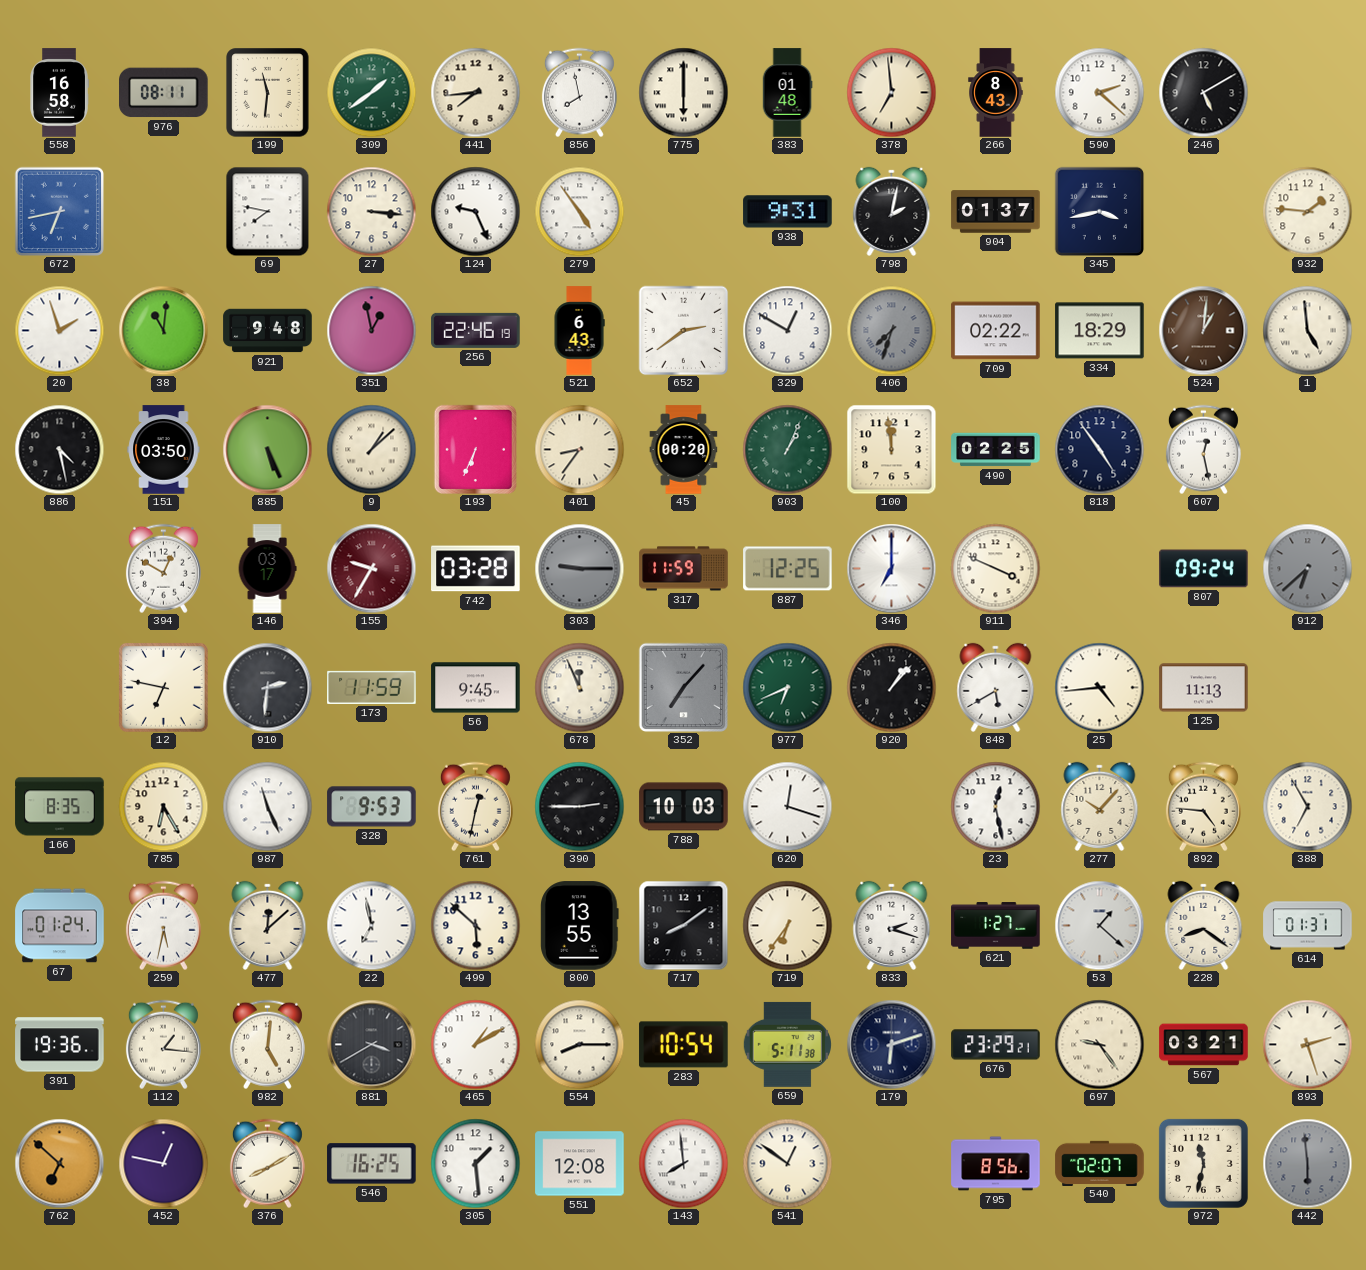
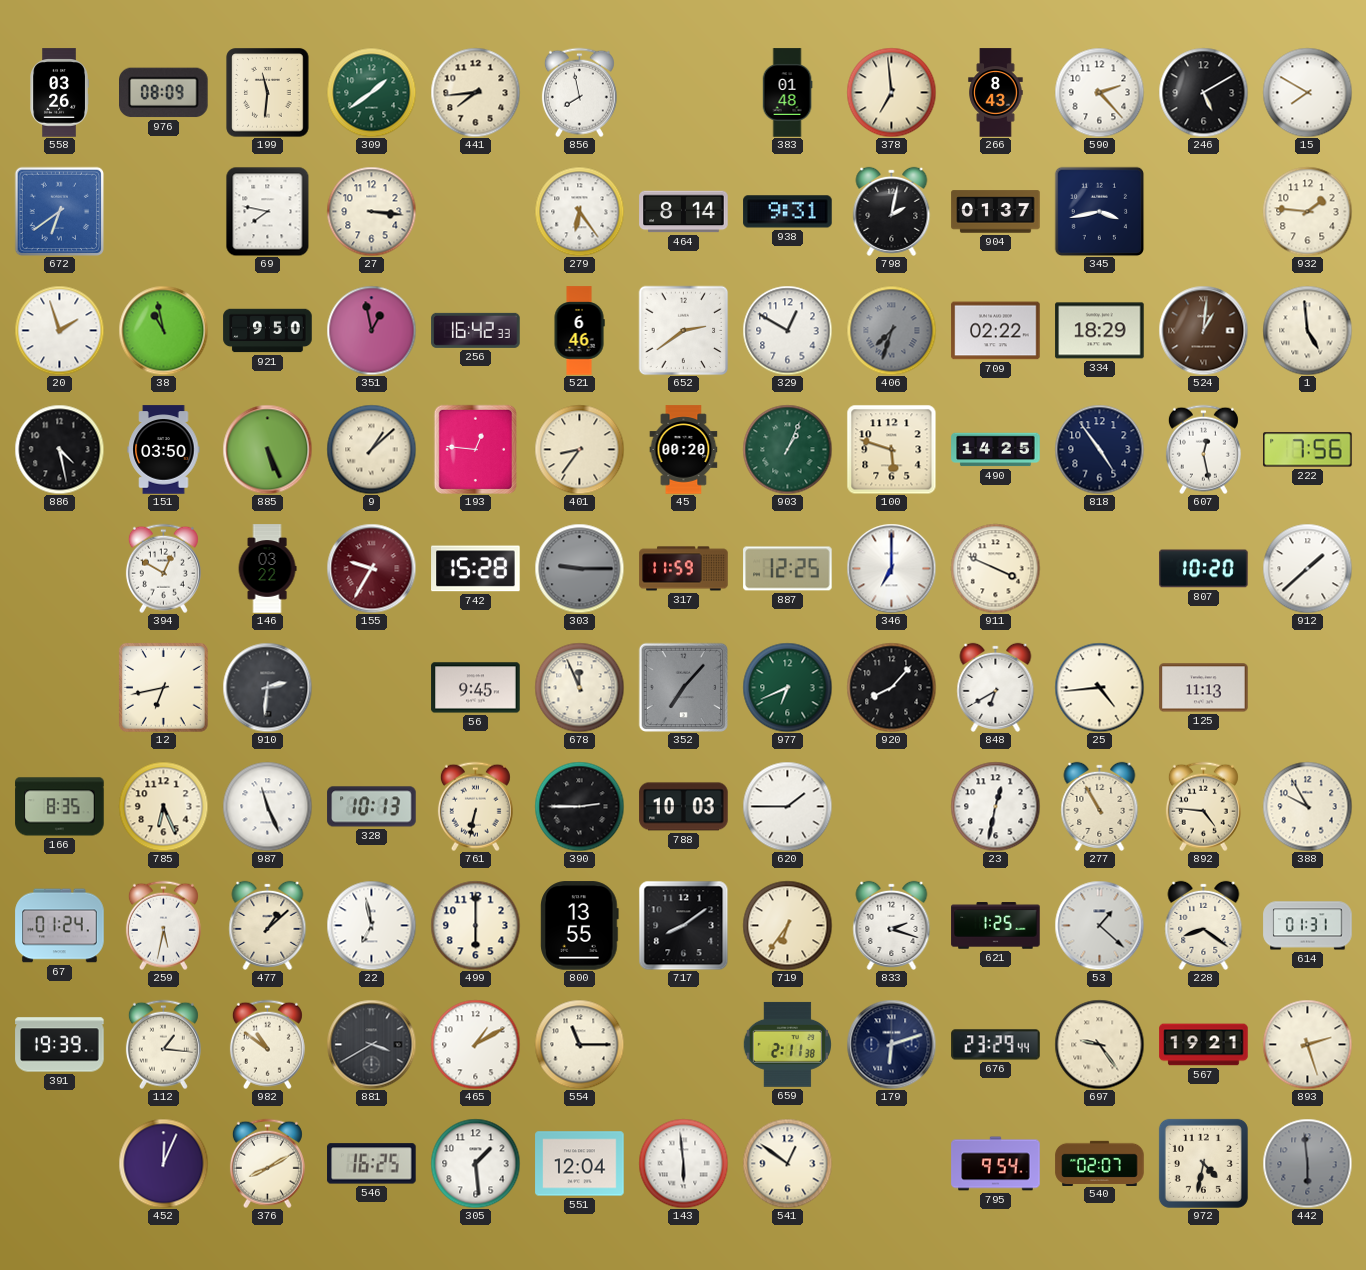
558: 16:58 -> 03:26
976: 08:11 -> 08:09
775: 6:00 -> none
590: 2:22 -> 2:23
15: none -> 7:50
672: 6:43 -> 6:39
124: 9:26 -> none
279: 4:54 -> 6:24
464: none -> 8:14
38: 11:01 -> 10:58
921: 9:48 -> 9:50
256: 22:46 -> 16:42
521: 6:43 -> 6:46
193: 6:34 -> 12:46
100: 11:59 -> 5:48
490: 02:25 -> 14:25
222: none -> 7:56
146: 03:17 -> 03:22
742: 03:28 -> 15:28
807: 09:24 -> 10:20
912: 6:38 -> 1:38
912 dial: grey -> white
12: 6:47 -> 6:43
173: 11:59 -> none
920: 1:07 -> 8:07
848: 5:40 -> 6:40
785: 6:25 -> 6:26
328: 9:53 -> 10:13
761: 12:32 -> 6:32
620: 12:18 -> 1:45
23: 12:28 -> 12:32
277: 10:07 -> 10:55
388: 6:55 -> 9:55
477: 12:08 -> 1:08
499: 5:52 -> 6:00
621: 1:27 -> 1:25
391: 19:36 -> 19:39
982: 5:01 -> 10:51
554: 8:15 -> 11:15
283: 10:54 -> none
659: 5:11 -> 2:11
676: 23:29:21 -> 23:29:44
567: 03:21 -> 19:21
762: 6:52 -> none
452: 12:47 -> 12:04
551: 12:08 -> 12:04
143: 7:59 -> 5:59
795: 8:56 -> 9:54
972: 11:32 -> 4:32
